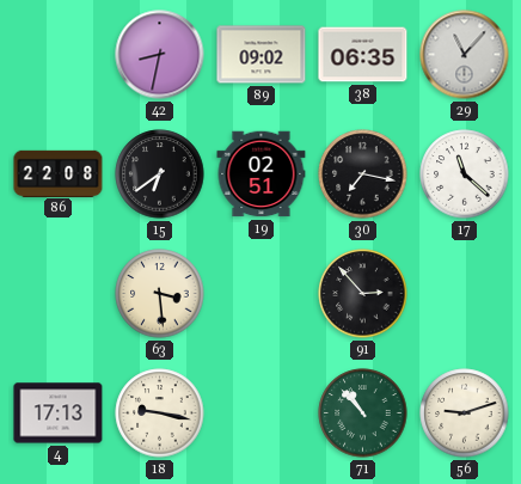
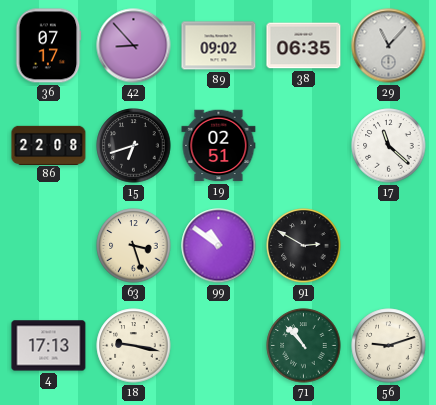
36: none -> 07:17
42: 8:32 -> 8:53
15: 6:39 -> 6:42
30: 7:17 -> none
63: 3:29 -> 3:27
99: none -> 10:51
91: 2:53 -> 2:50
